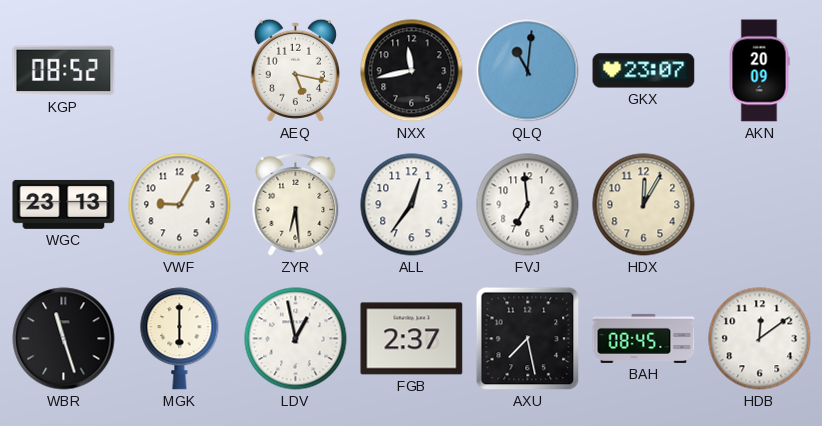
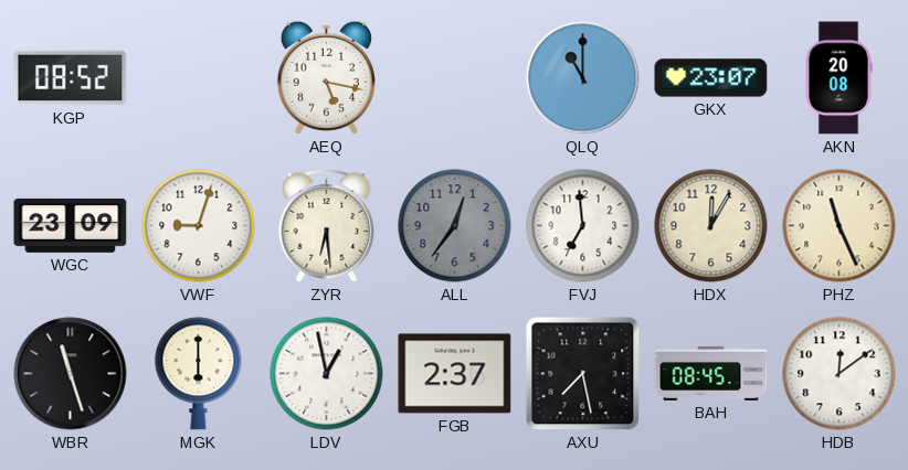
NXX: 11:43 -> none
QLQ: 11:01 -> 11:00
AKN: 20:09 -> 20:08
WGC: 23:13 -> 23:09
VWF: 9:05 -> 9:03
ALL dial: white -> grey
PHZ: none -> 11:26
